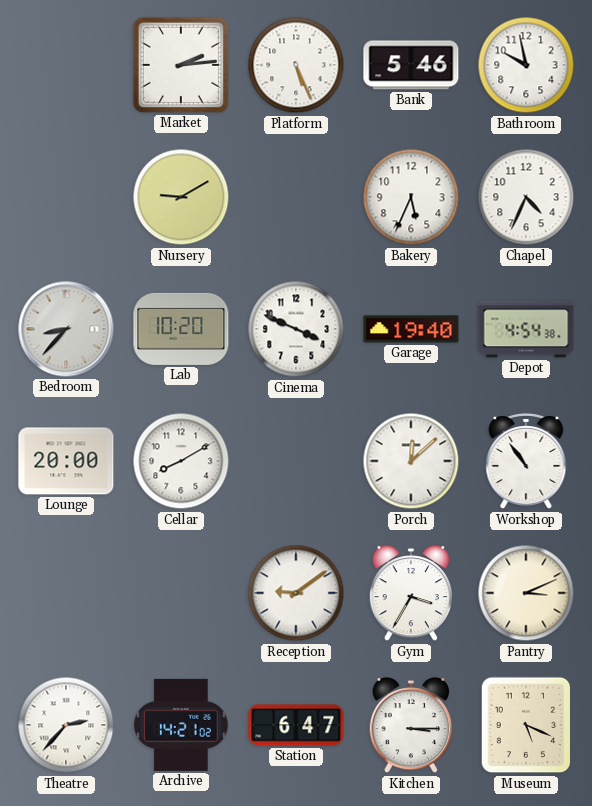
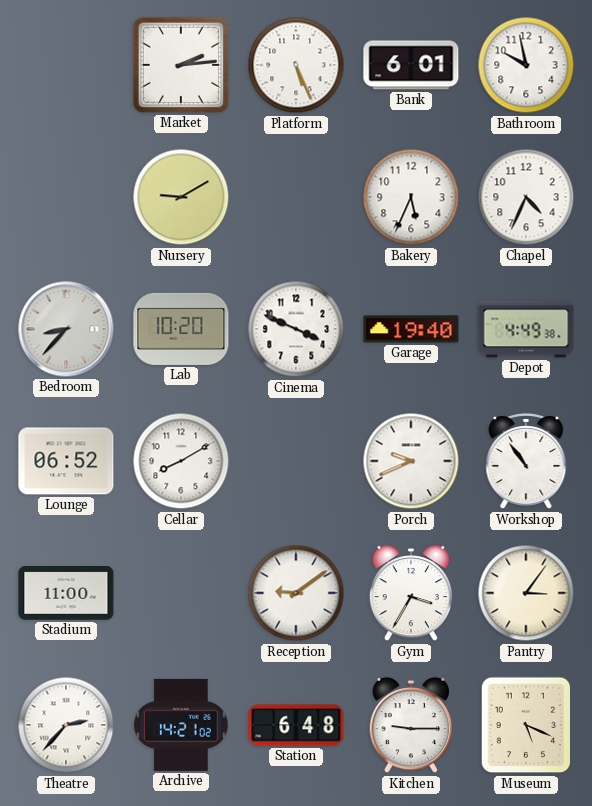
Bank: 5:46 -> 6:01
Depot: 4:54 -> 4:49
Lounge: 20:00 -> 06:52
Porch: 12:08 -> 9:41
Stadium: none -> 11:00
Pantry: 3:11 -> 3:06
Station: 6:47 -> 6:48
Kitchen: 3:15 -> 9:15
